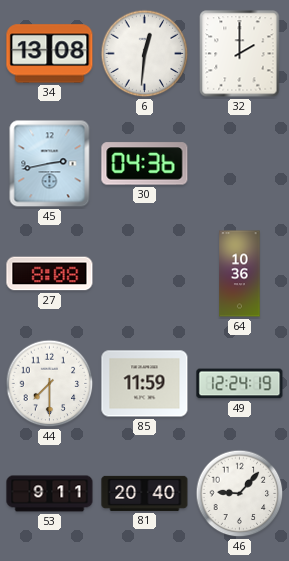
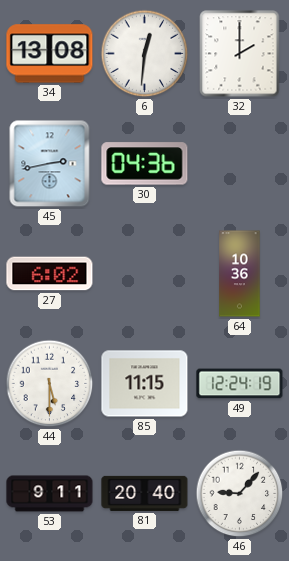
27: 8:08 -> 6:02
44: 7:30 -> 5:30
85: 11:59 -> 11:15
